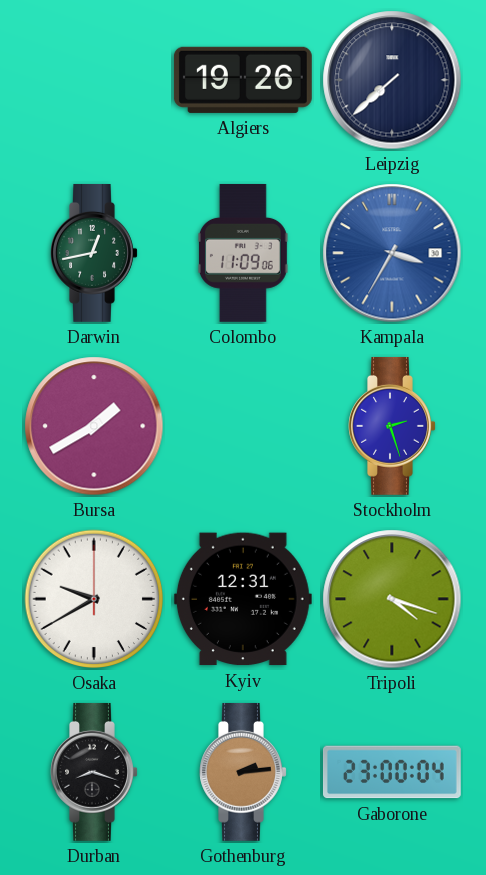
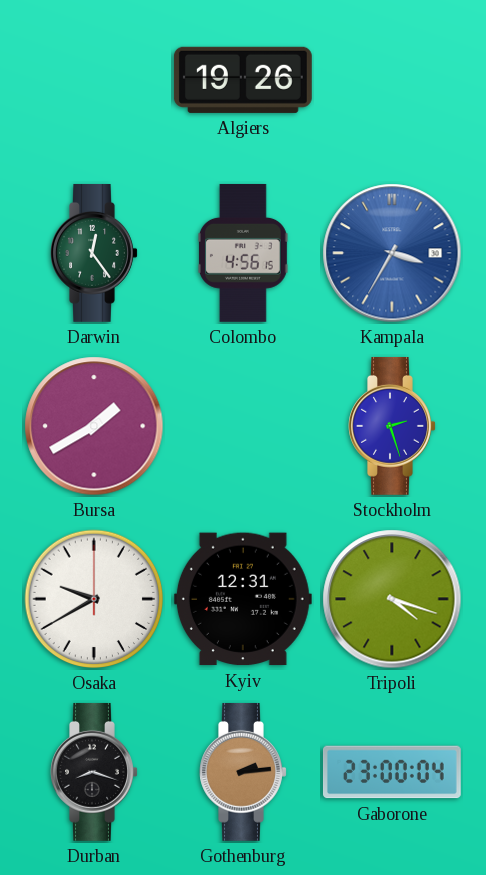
Leipzig: 7:38 -> none
Darwin: 12:43 -> 12:24
Colombo: 11:09 -> 4:56
